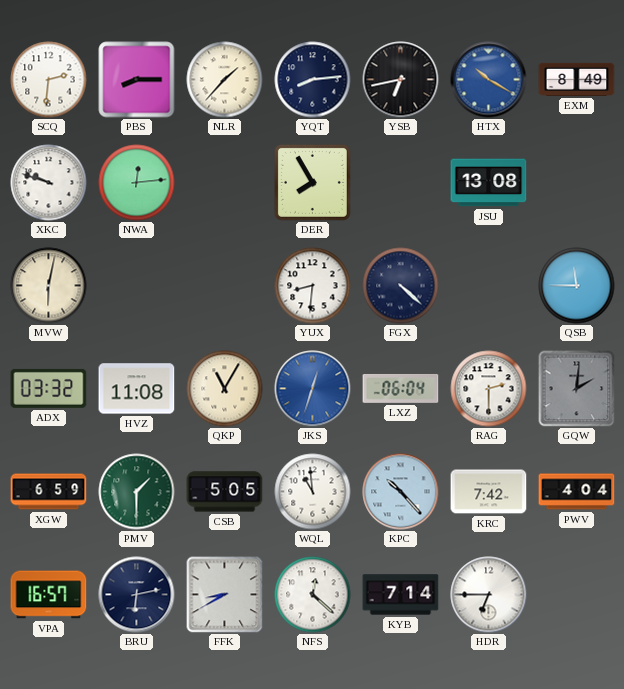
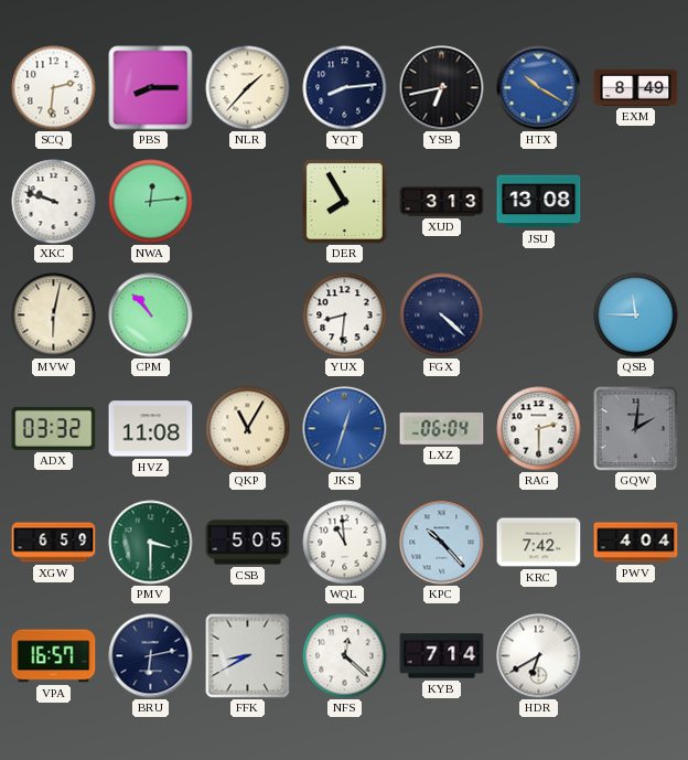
XUD: none -> 3:13
CPM: none -> 10:53
PMV: 1:30 -> 3:30
HDR: 6:45 -> 6:40
